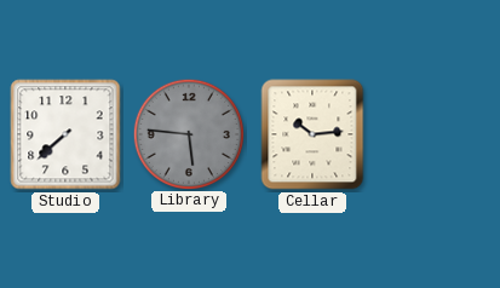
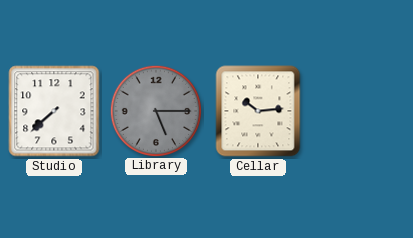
Library: 5:46 -> 5:15
